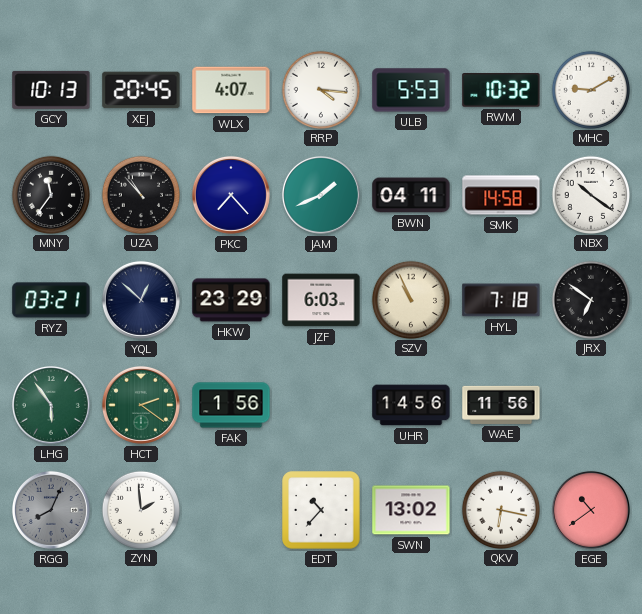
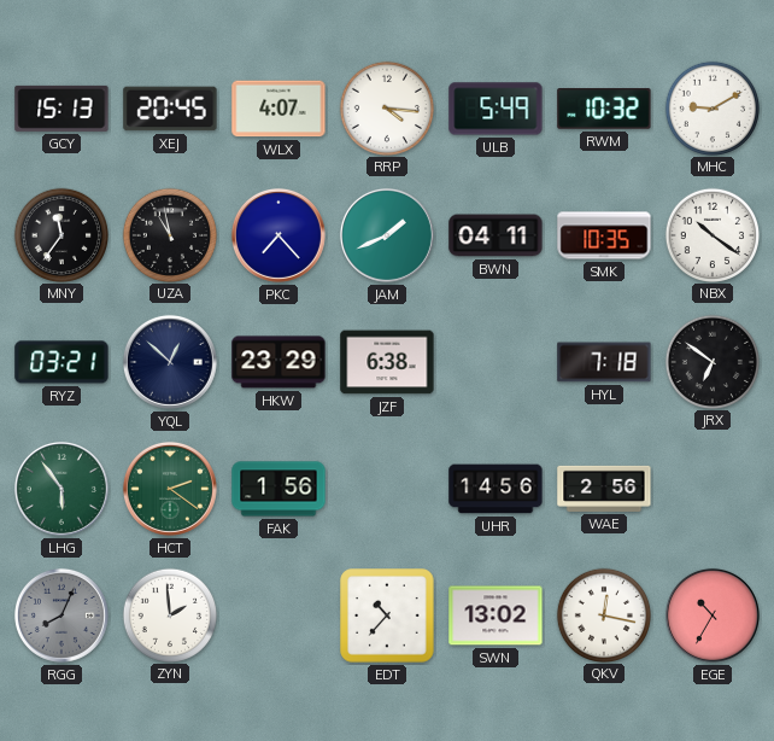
GCY: 10:13 -> 15:13
ULB: 5:53 -> 5:49
UZA: 10:53 -> 10:58
SMK: 14:58 -> 10:35
JZF: 6:03 -> 6:38
SZV: 10:56 -> none
WAE: 11:56 -> 2:56
QKV: 6:17 -> 12:17
EGE: 10:39 -> 10:35
